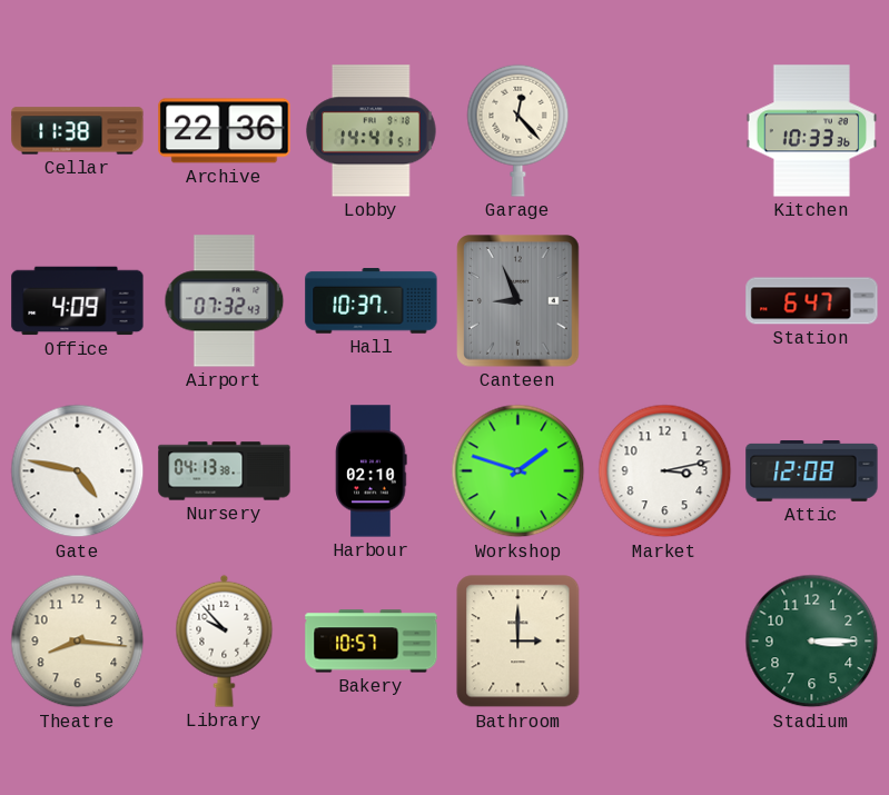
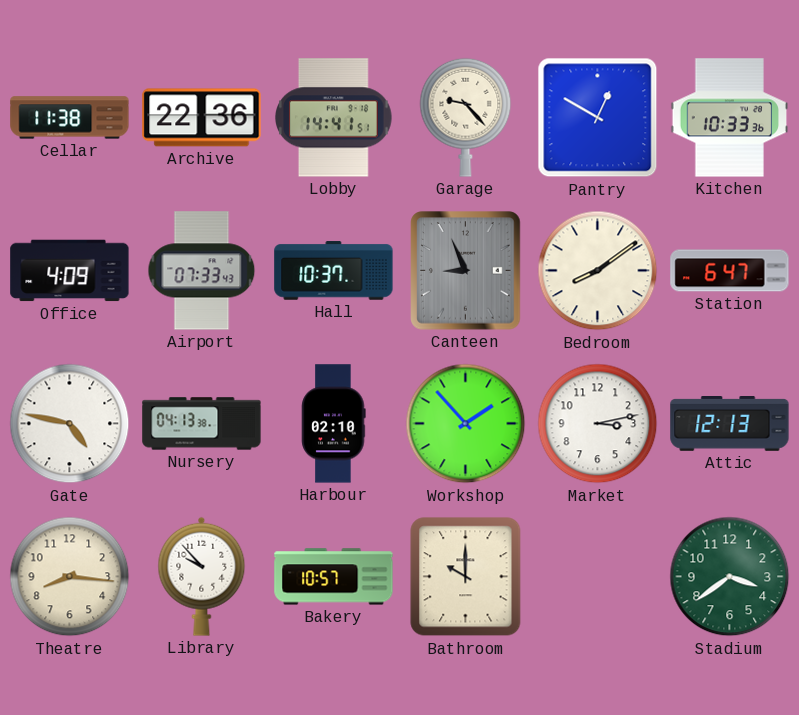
Garage: 12:23 -> 9:23
Pantry: none -> 12:50
Airport: 07:32 -> 07:33
Bedroom: none -> 8:09
Workshop: 1:48 -> 1:53
Attic: 12:08 -> 12:13
Bathroom: 3:00 -> 10:00
Stadium: 3:15 -> 3:39
